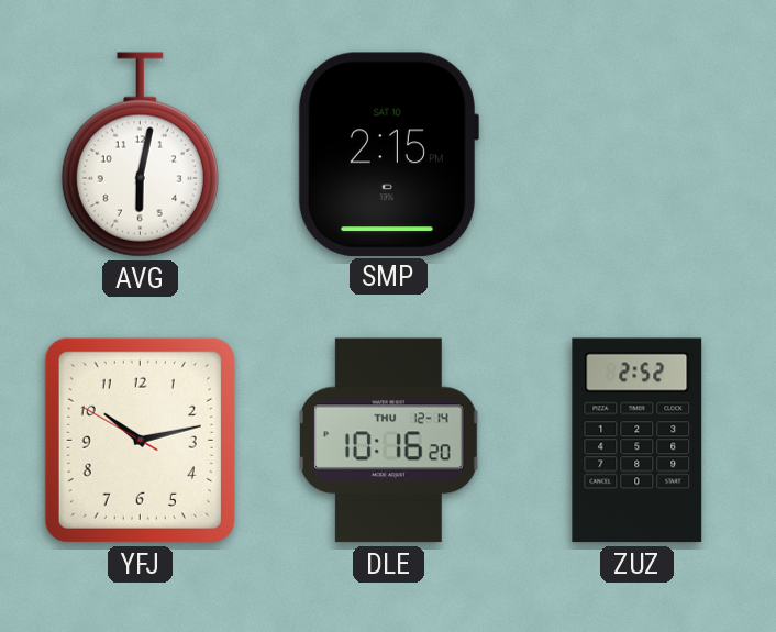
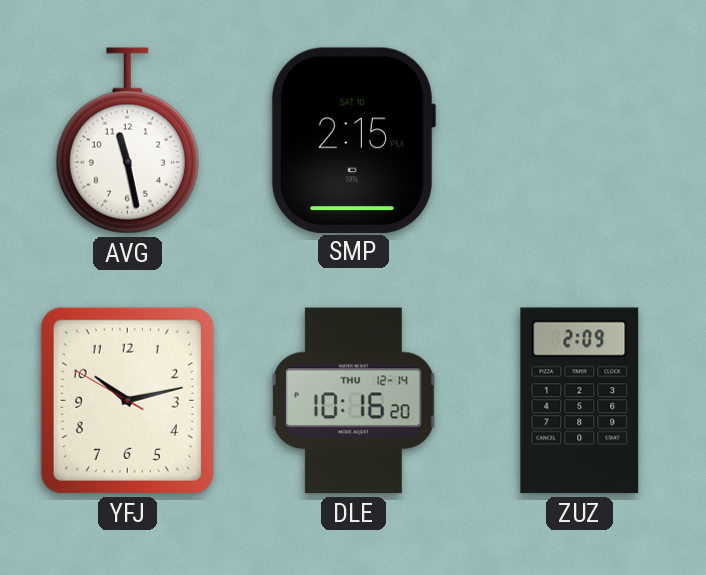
AVG: 6:02 -> 11:28
ZUZ: 2:52 -> 2:09
